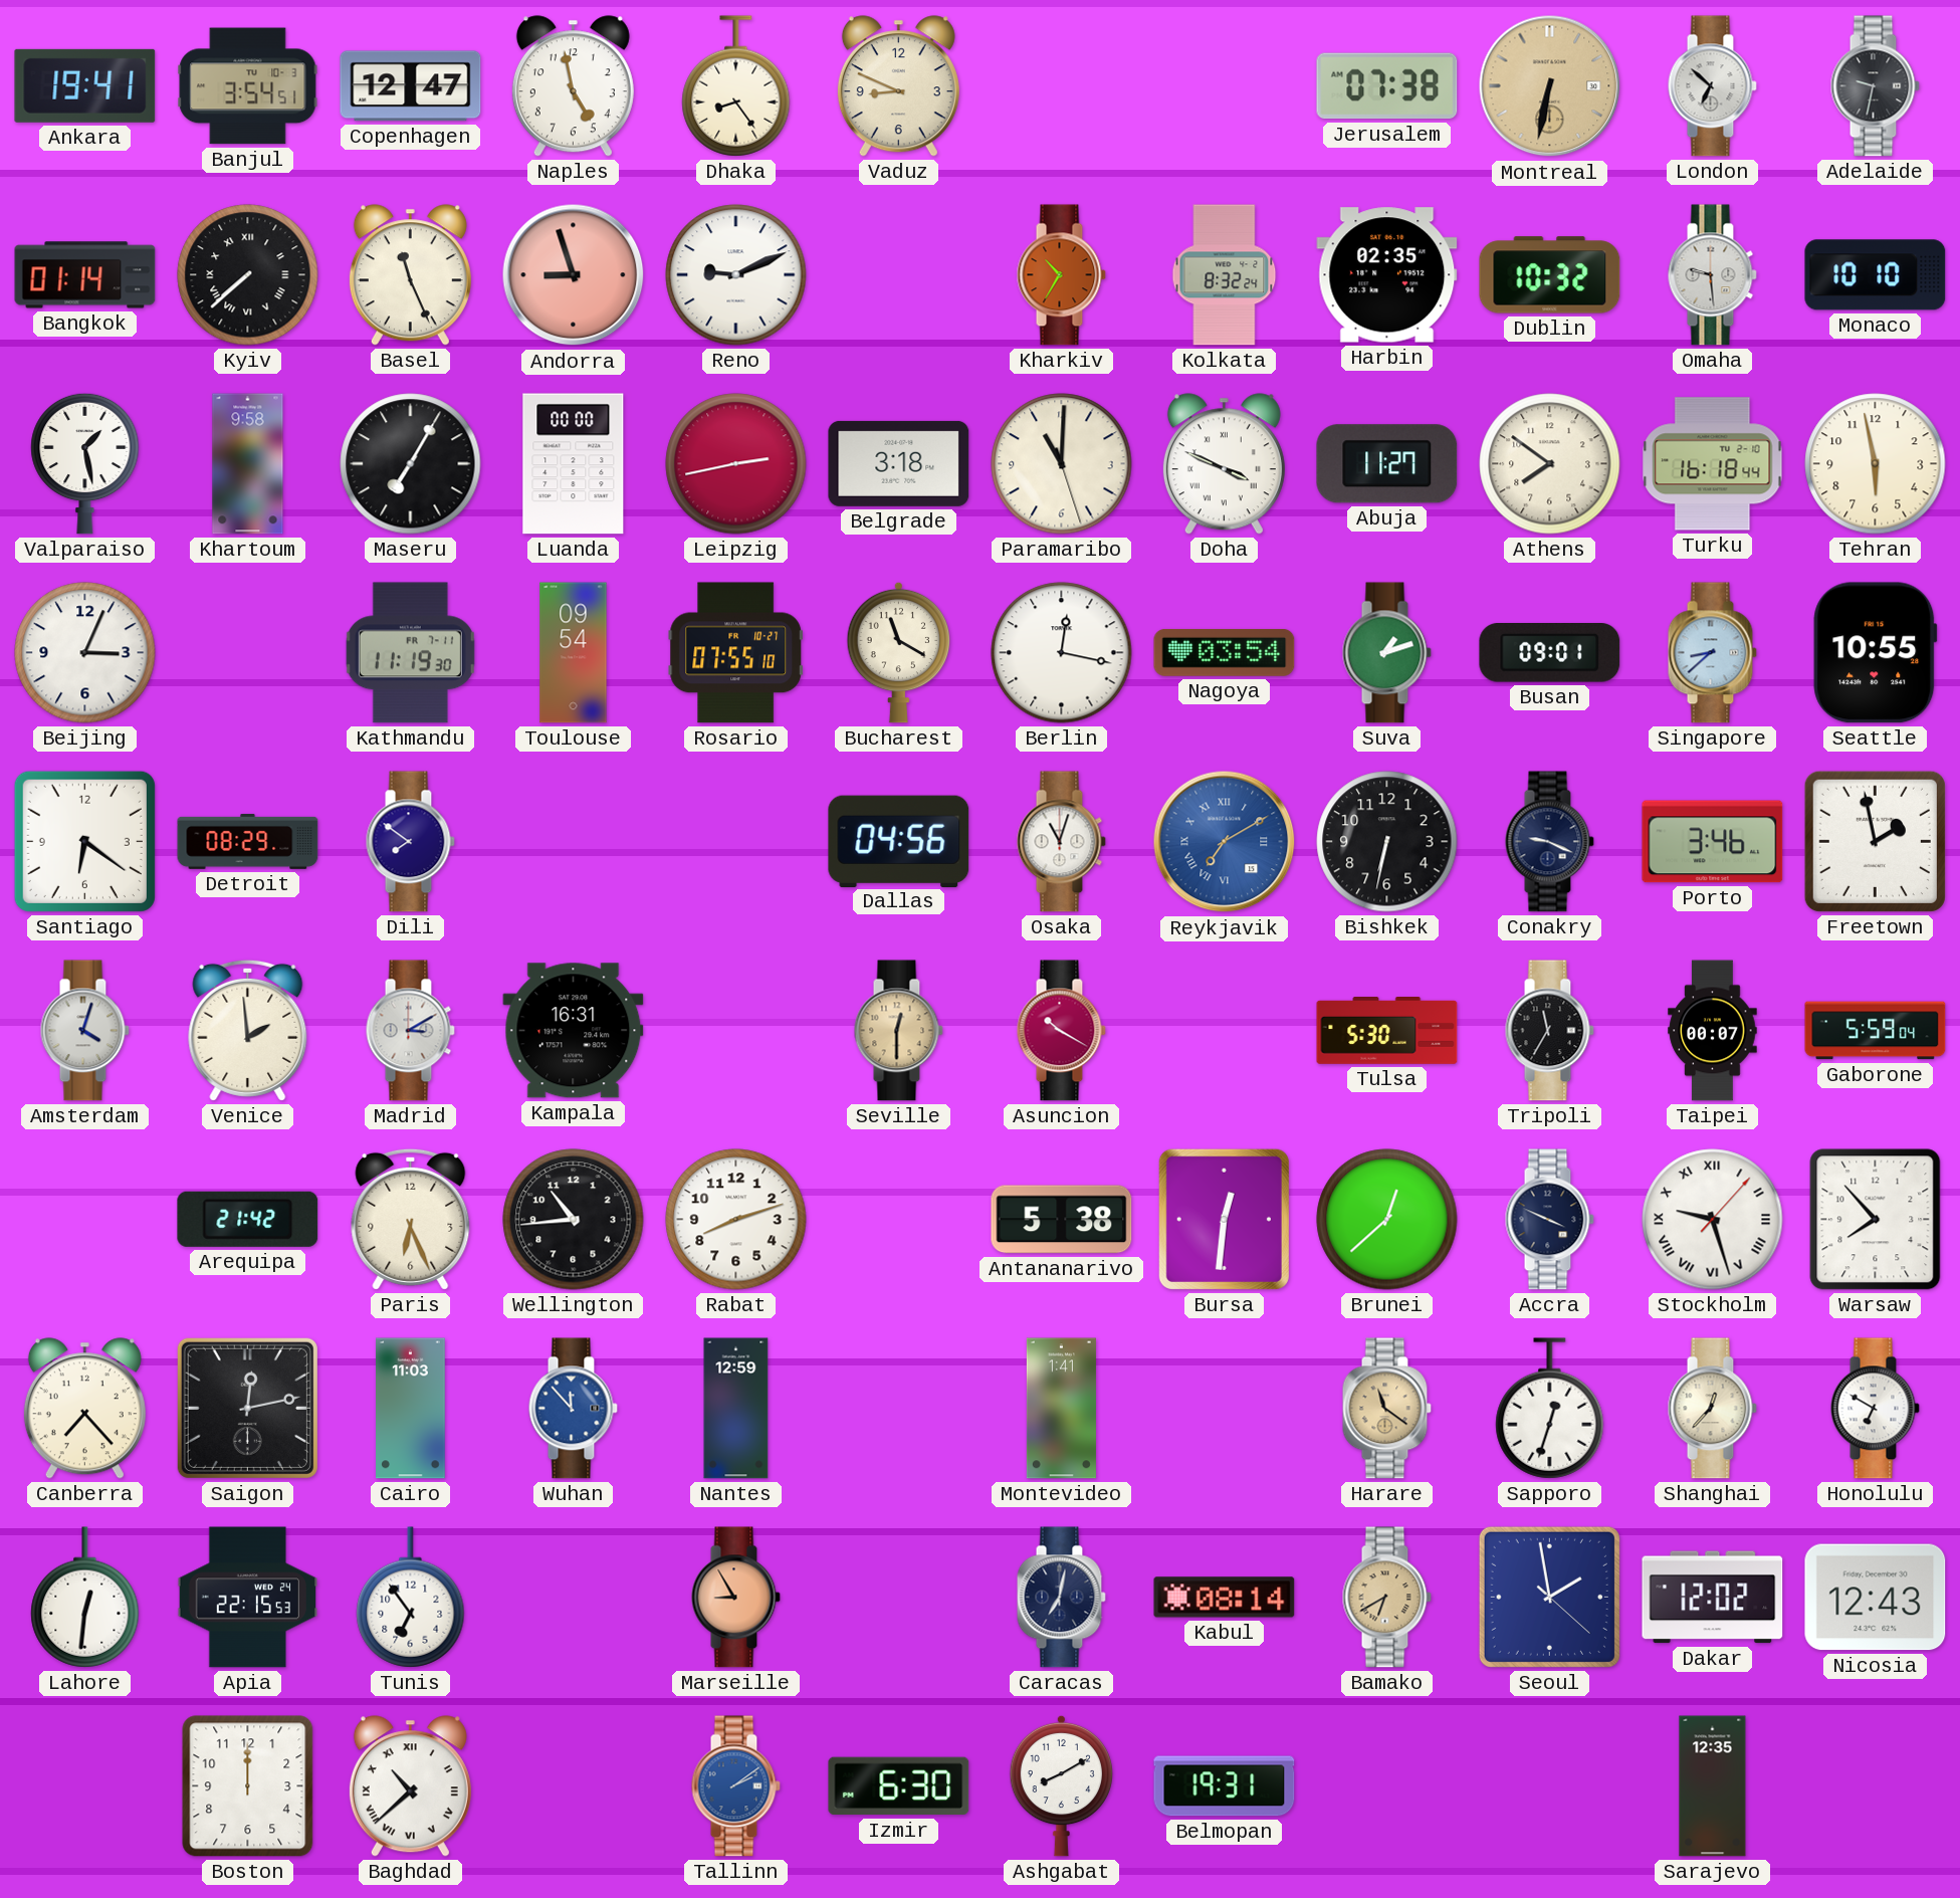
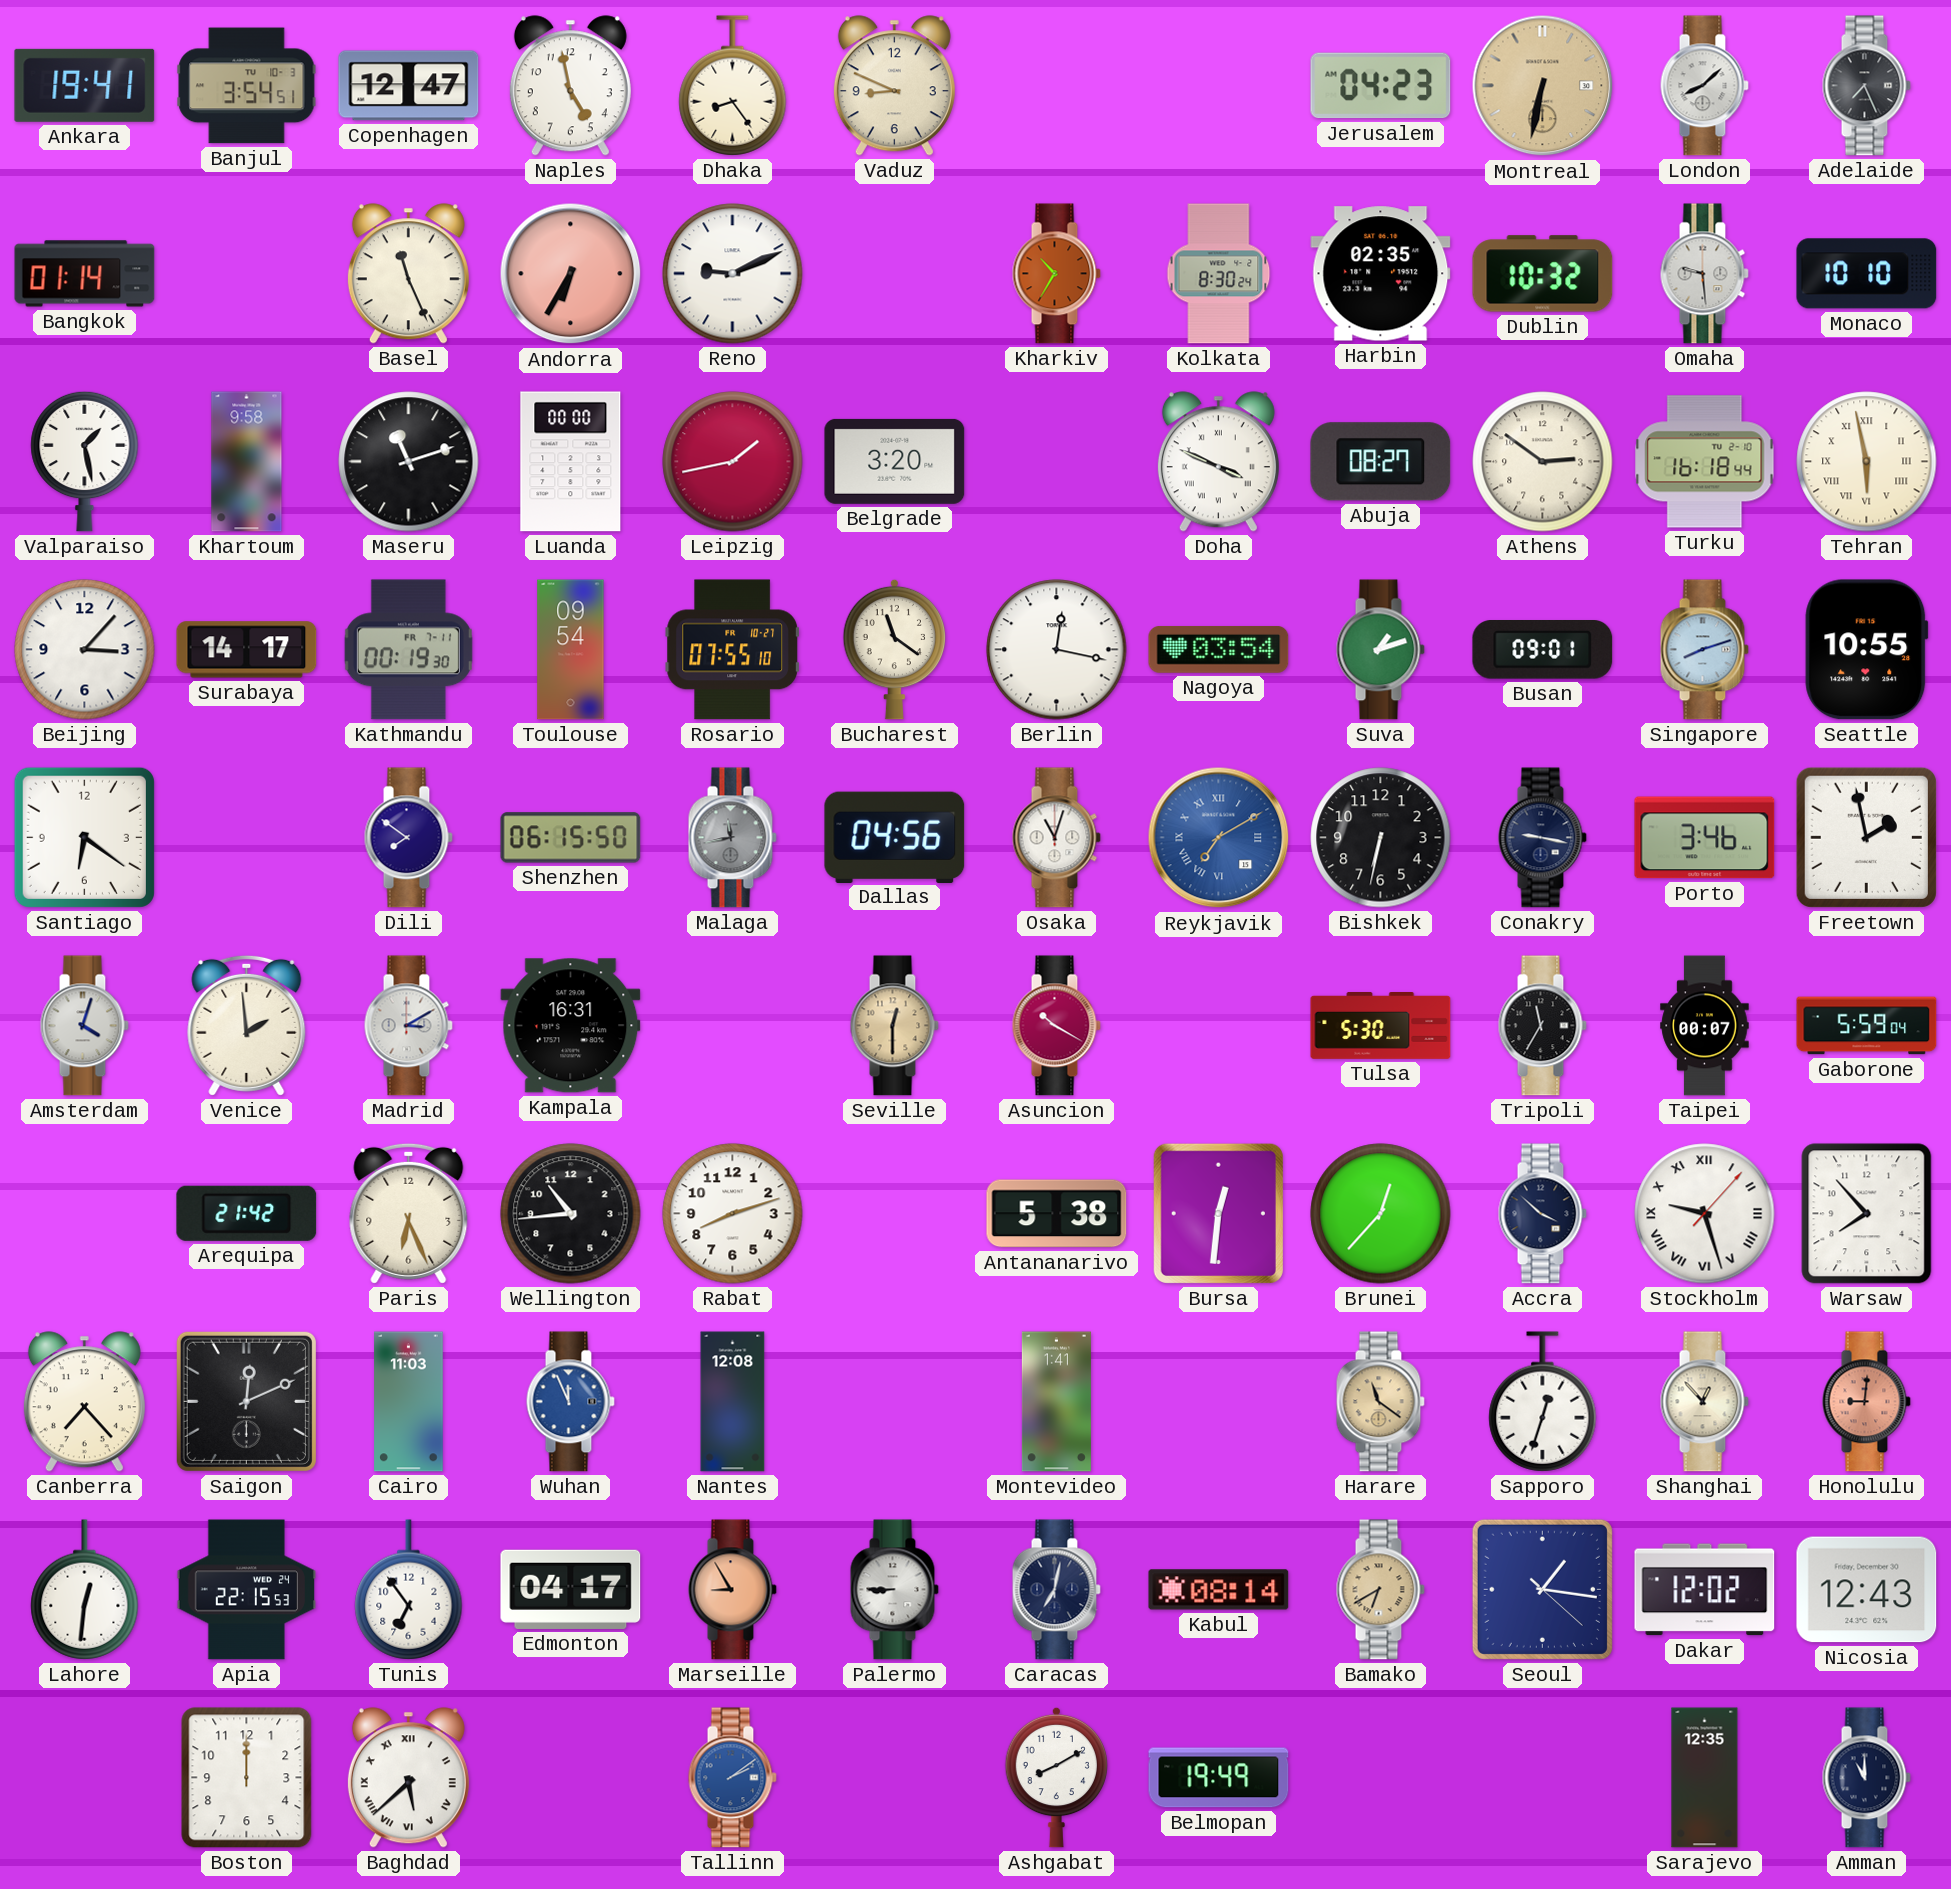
Jerusalem: 07:38 -> 04:23
London: 6:52 -> 8:08
Adelaide: 9:32 -> 7:26
Kyiv: 7:38 -> none
Andorra: 8:57 -> 6:35
Kolkata: 8:32 -> 8:30
Maseru: 7:05 -> 11:12
Leipzig: 2:43 -> 1:43
Belgrade: 3:18 -> 3:20
Paramaribo: 11:00 -> none
Abuja: 11:27 -> 08:27
Athens: 7:51 -> 2:51
Tehran numerals: Arabic -> Roman
Beijing: 3:04 -> 3:07
Surabaya: none -> 14:17
Kathmandu: 11:19 -> 00:19
Bucharest: 11:20 -> 11:21
Singapore: 8:38 -> 8:12
Detroit: 08:29 -> none
Shenzhen: none -> 06:15
Malaga: none -> 11:43
Conakry: 9:19 -> 9:17
Brunei: 12:38 -> 12:37
Accra: 3:49 -> 3:52
Saigon: 12:13 -> 12:11
Wuhan: 11:53 -> 11:56
Nantes: 12:59 -> 12:08
Shanghai: 12:37 -> 12:53
Honolulu: 6:50 -> 9:01
Honolulu dial: white -> salmon
Edmonton: none -> 04:17
Palermo: none -> 8:45
Seoul: 1:58 -> 1:16
Baghdad: 10:38 -> 5:38
Izmir: 6:30 -> none
Belmopan: 19:31 -> 19:49
Amman: none -> 11:00
